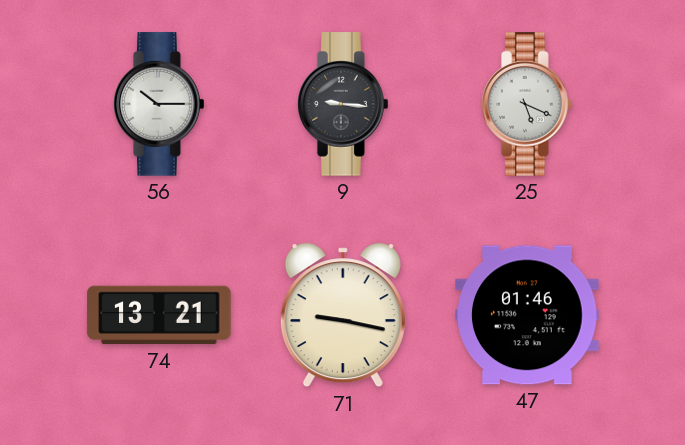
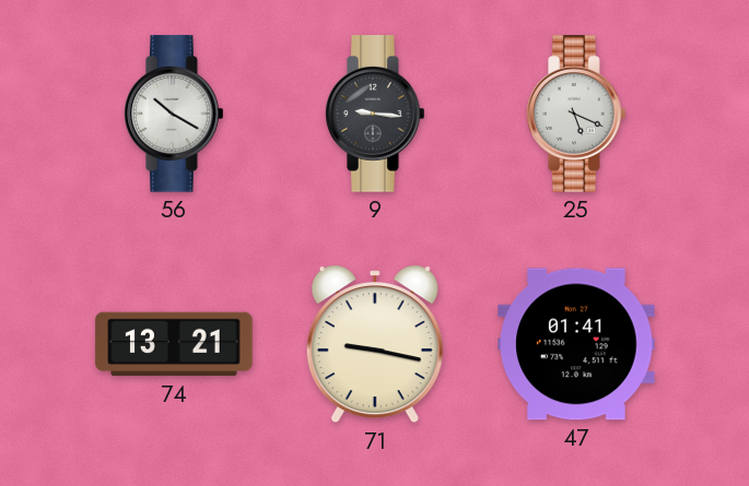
56: 10:15 -> 10:20
47: 01:46 -> 01:41
